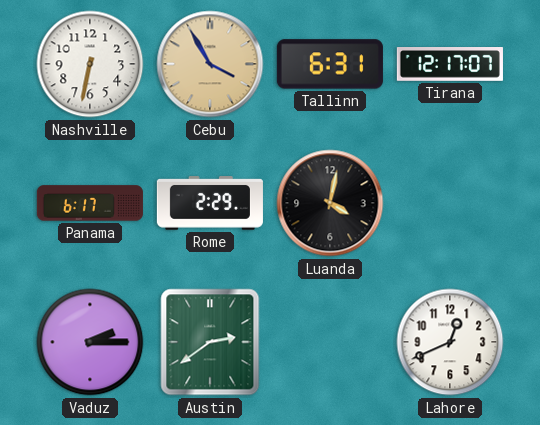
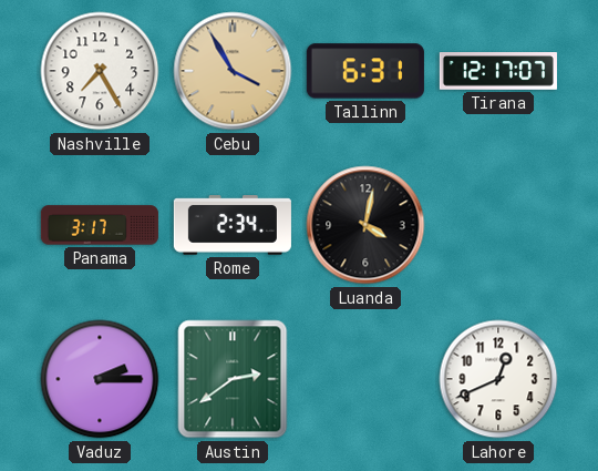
Nashville: 6:32 -> 7:25
Panama: 6:17 -> 3:17
Rome: 2:29 -> 2:34
